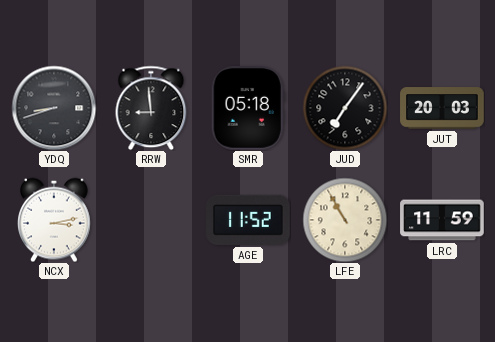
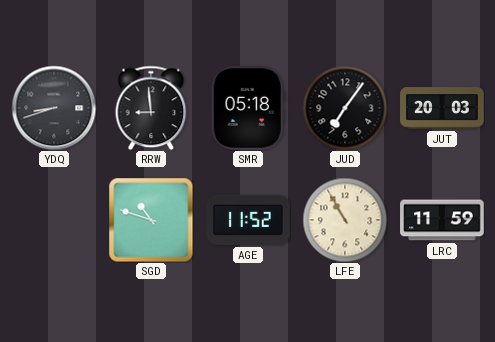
NCX: 3:13 -> none
SGD: none -> 10:48
